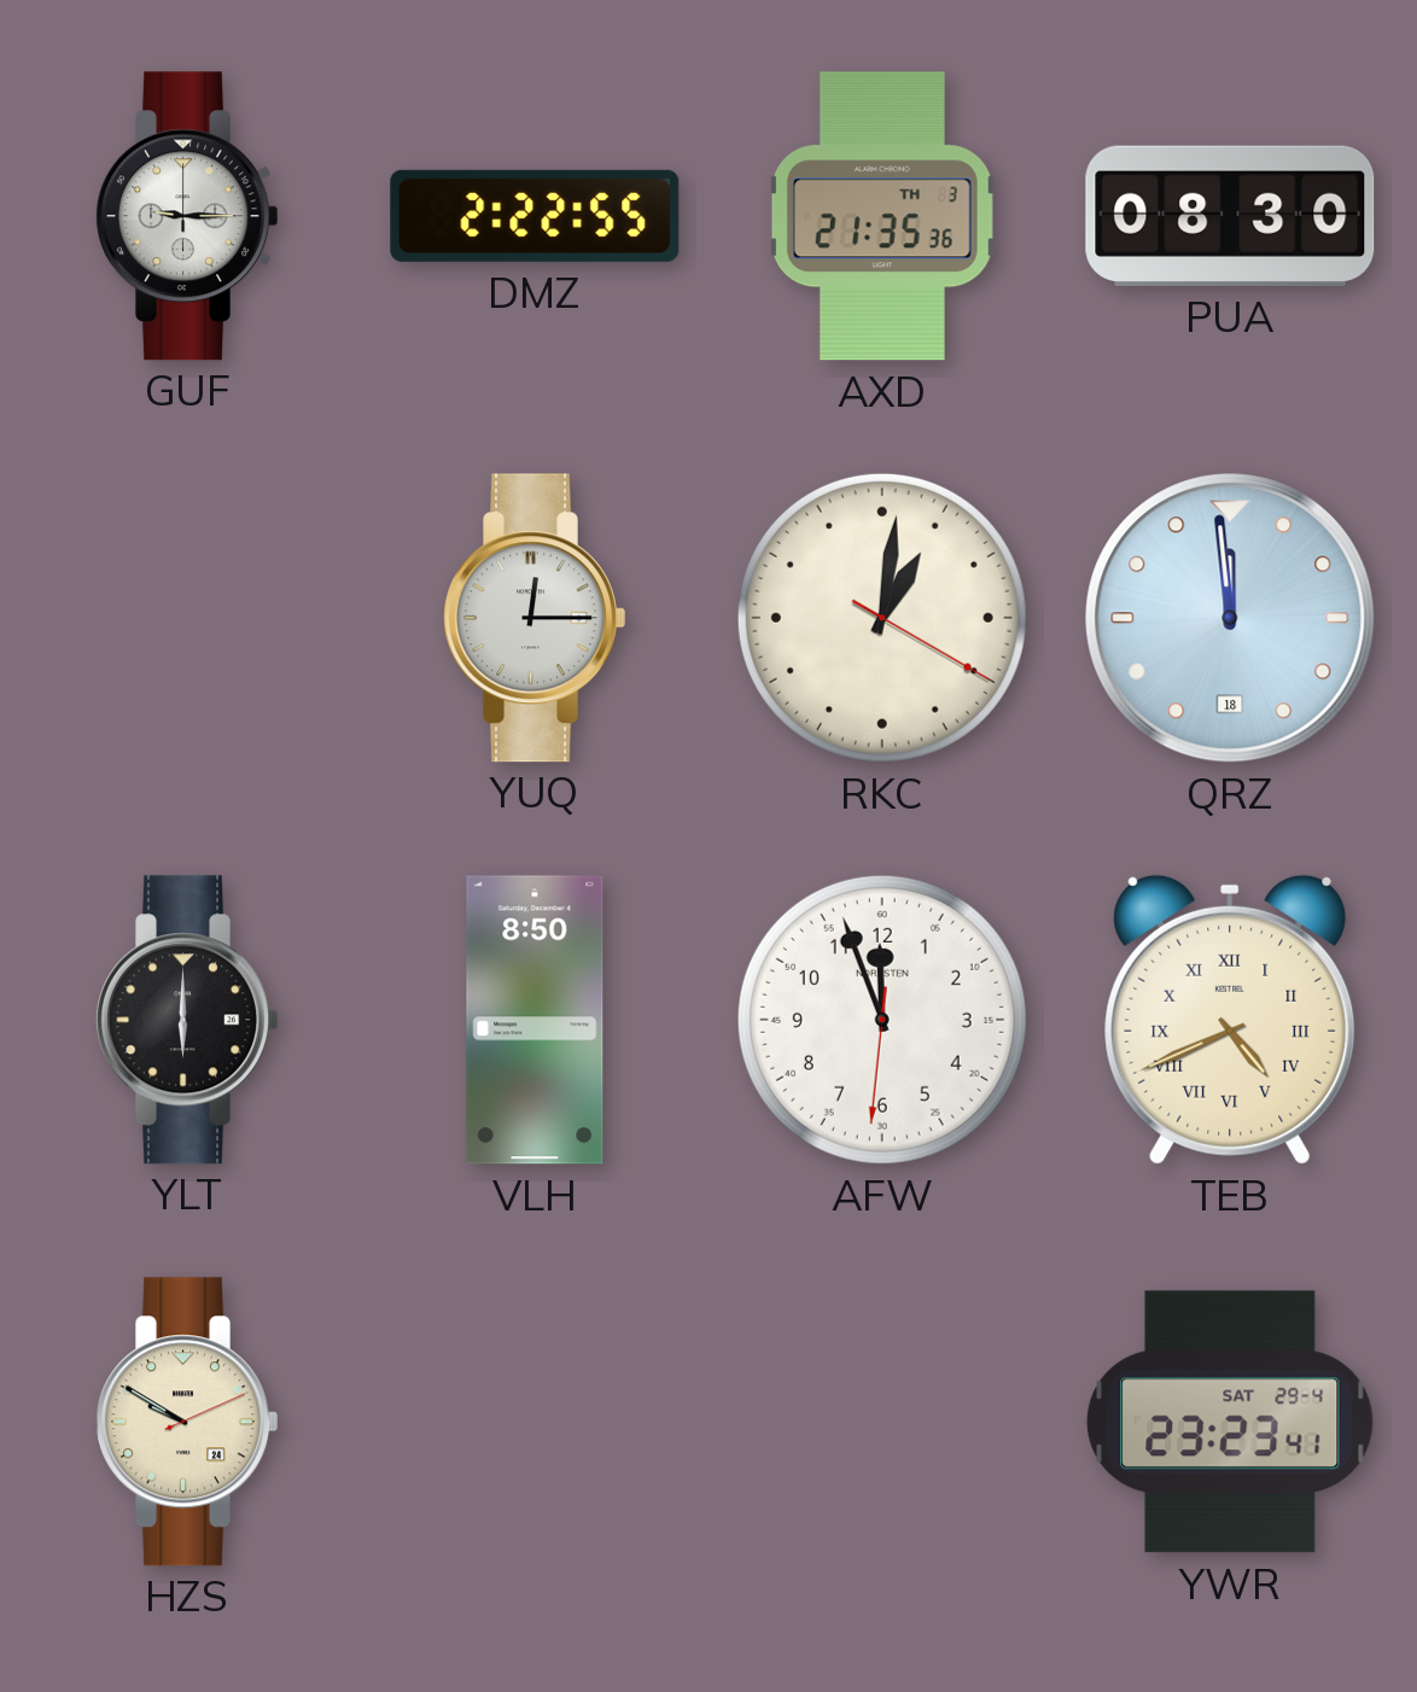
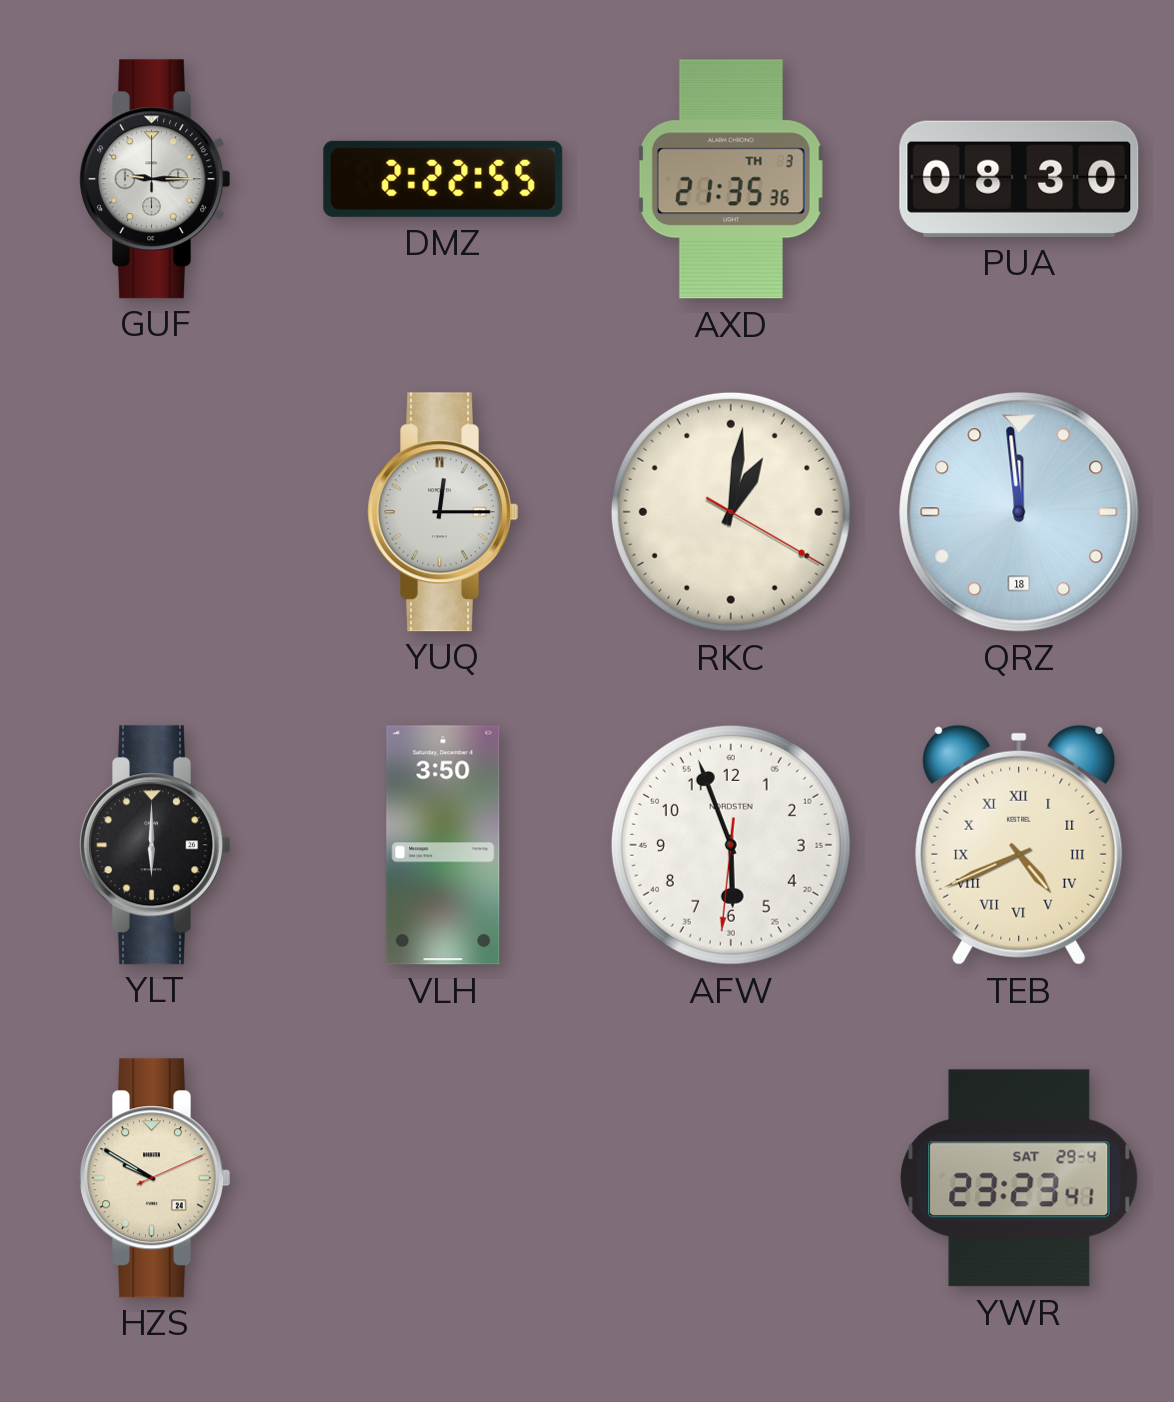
VLH: 8:50 -> 3:50
AFW: 11:56 -> 5:56
